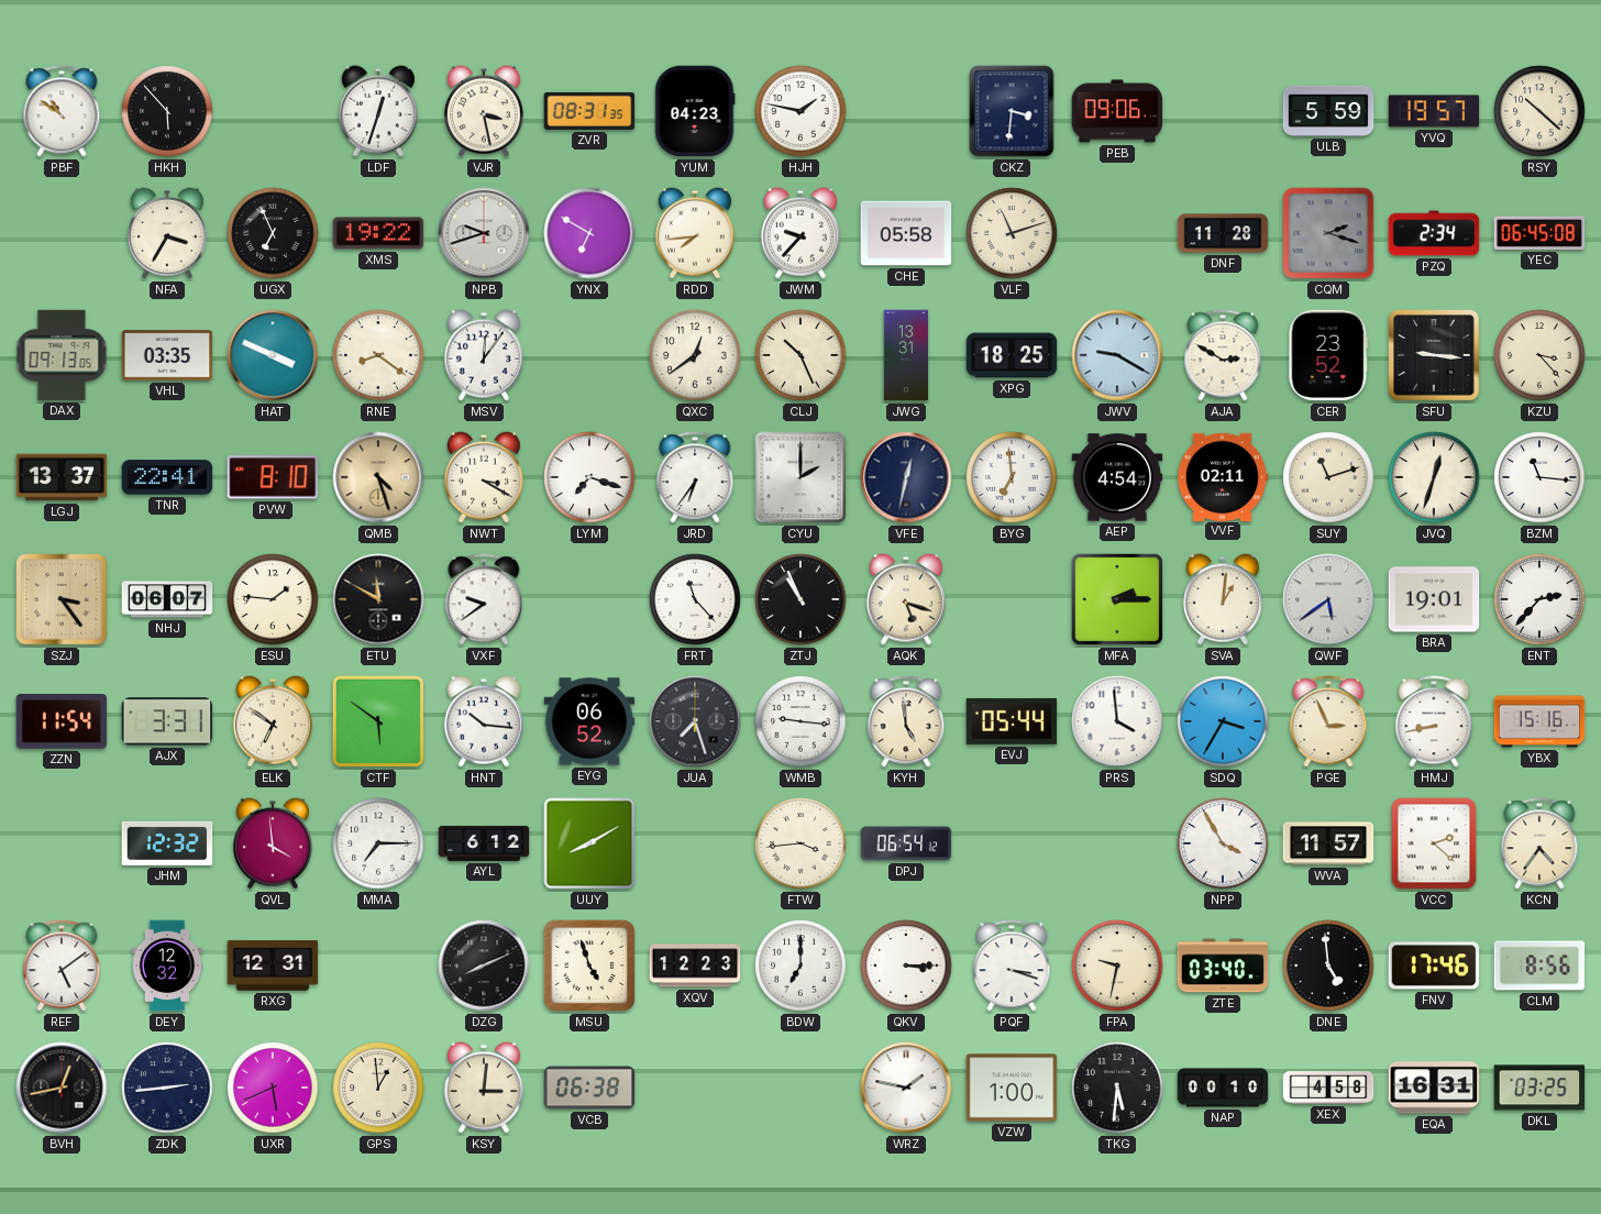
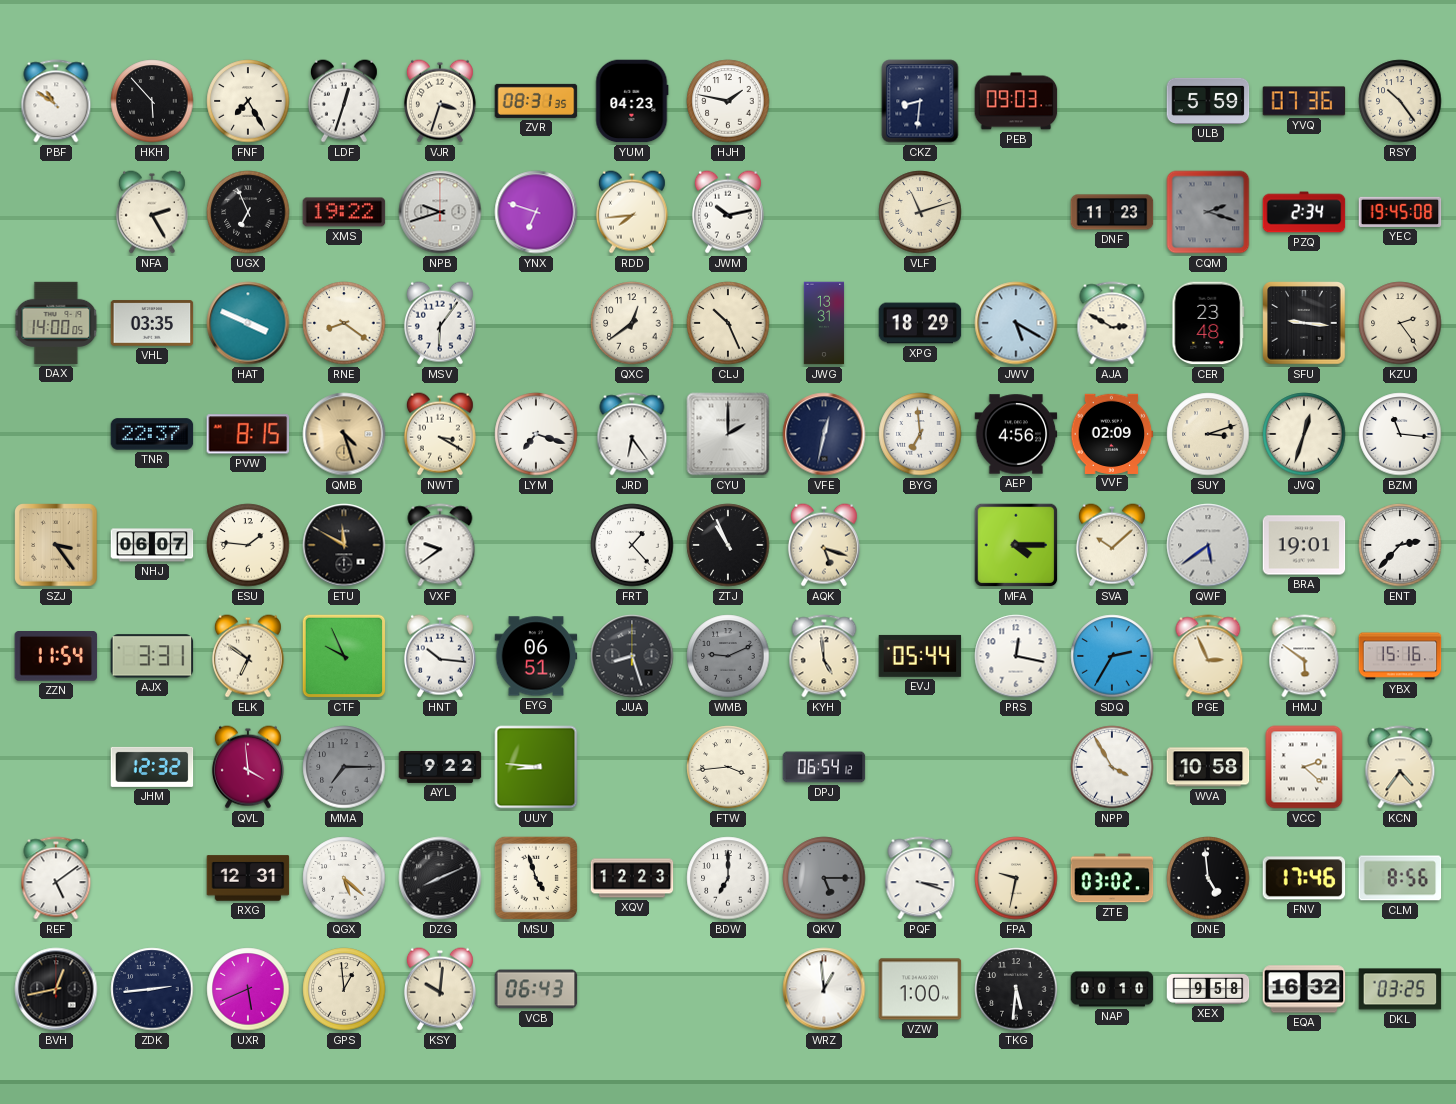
FNF: none -> 7:25
VJR: 3:28 -> 3:33
CKZ: 3:31 -> 8:31
PEB: 09:06 -> 09:03
YVQ: 19:57 -> 07:36
RSY: 10:22 -> 10:24
NFA: 3:35 -> 2:25
YNX: 6:50 -> 6:48
JWM: 9:37 -> 10:13
CHE: 05:58 -> none
DNF: 11:28 -> 11:23
YEC: 06:45 -> 19:45
DAX: 09:13 -> 14:00
MSV: 12:06 -> 6:06
XPG: 18:25 -> 18:29
JWV: 9:20 -> 5:20
CER: 23:52 -> 23:48
KZU: 3:23 -> 2:24
LGJ: 13:37 -> none
TNR: 22:41 -> 22:37
PVW: 8:10 -> 8:15
JRD: 6:36 -> 6:24
AEP: 4:54 -> 4:56
VVF: 02:11 -> 02:09
SUY: 11:12 -> 3:12
FRT: 11:23 -> 1:23
MFA: 2:15 -> 4:15
SVA: 1:01 -> 10:08
CTF: 5:51 -> 9:56
EYG: 06:52 -> 06:51
JUA: 7:27 -> 8:27
WMB: 9:16 -> 9:11
WMB dial: white -> grey
PRS: 3:59 -> 12:17
SDQ: 3:35 -> 2:35
HMJ: 8:43 -> 5:51
MMA dial: white -> grey
AYL: 6:12 -> 9:22
UUY: 8:10 -> 8:46
WVA: 11:57 -> 10:58
DEY: 12:32 -> none
QGX: none -> 5:22
QKV: 3:15 -> 5:15
QKV dial: white -> grey
ZTE: 03:40 -> 03:02
KSY: 3:01 -> 10:01
VCB: 06:38 -> 06:43
WRZ: 1:47 -> 12:59
XEX: 4:58 -> 9:58
EQA: 16:31 -> 16:32
